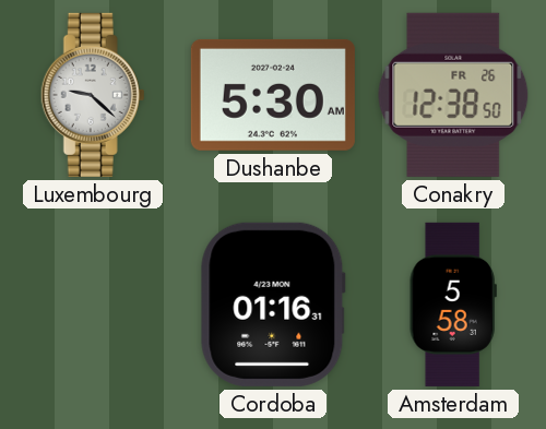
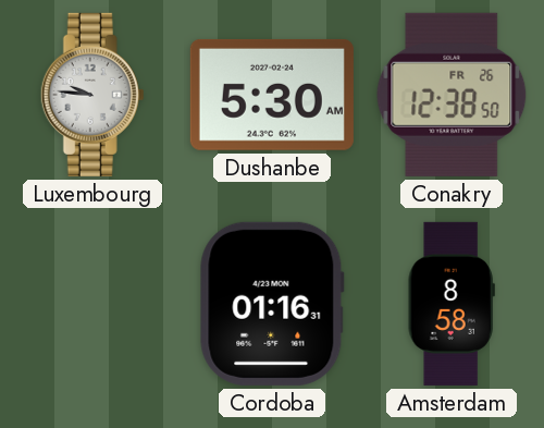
Luxembourg: 9:22 -> 9:46
Amsterdam: 5:58 -> 8:58
